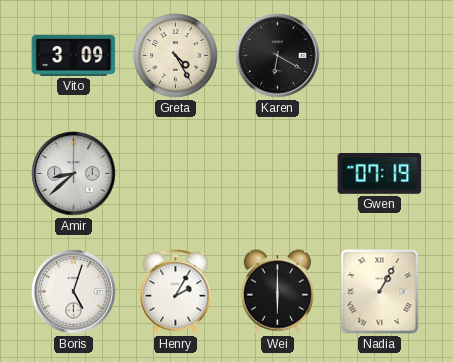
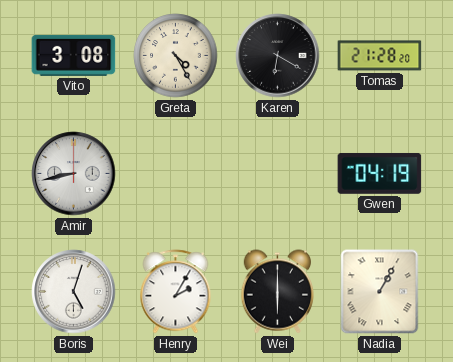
Vito: 3:09 -> 3:08
Tomas: none -> 21:28
Amir: 8:38 -> 8:43
Gwen: 07:19 -> 04:19
